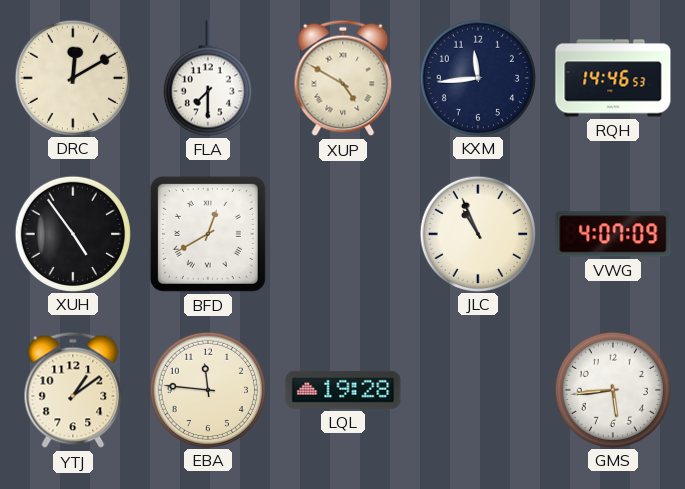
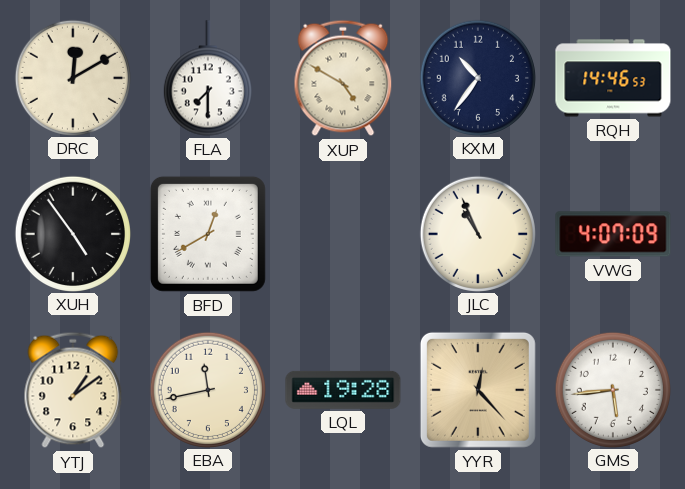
KXM: 11:44 -> 10:36
EBA: 11:46 -> 11:43
YYR: none -> 12:23
